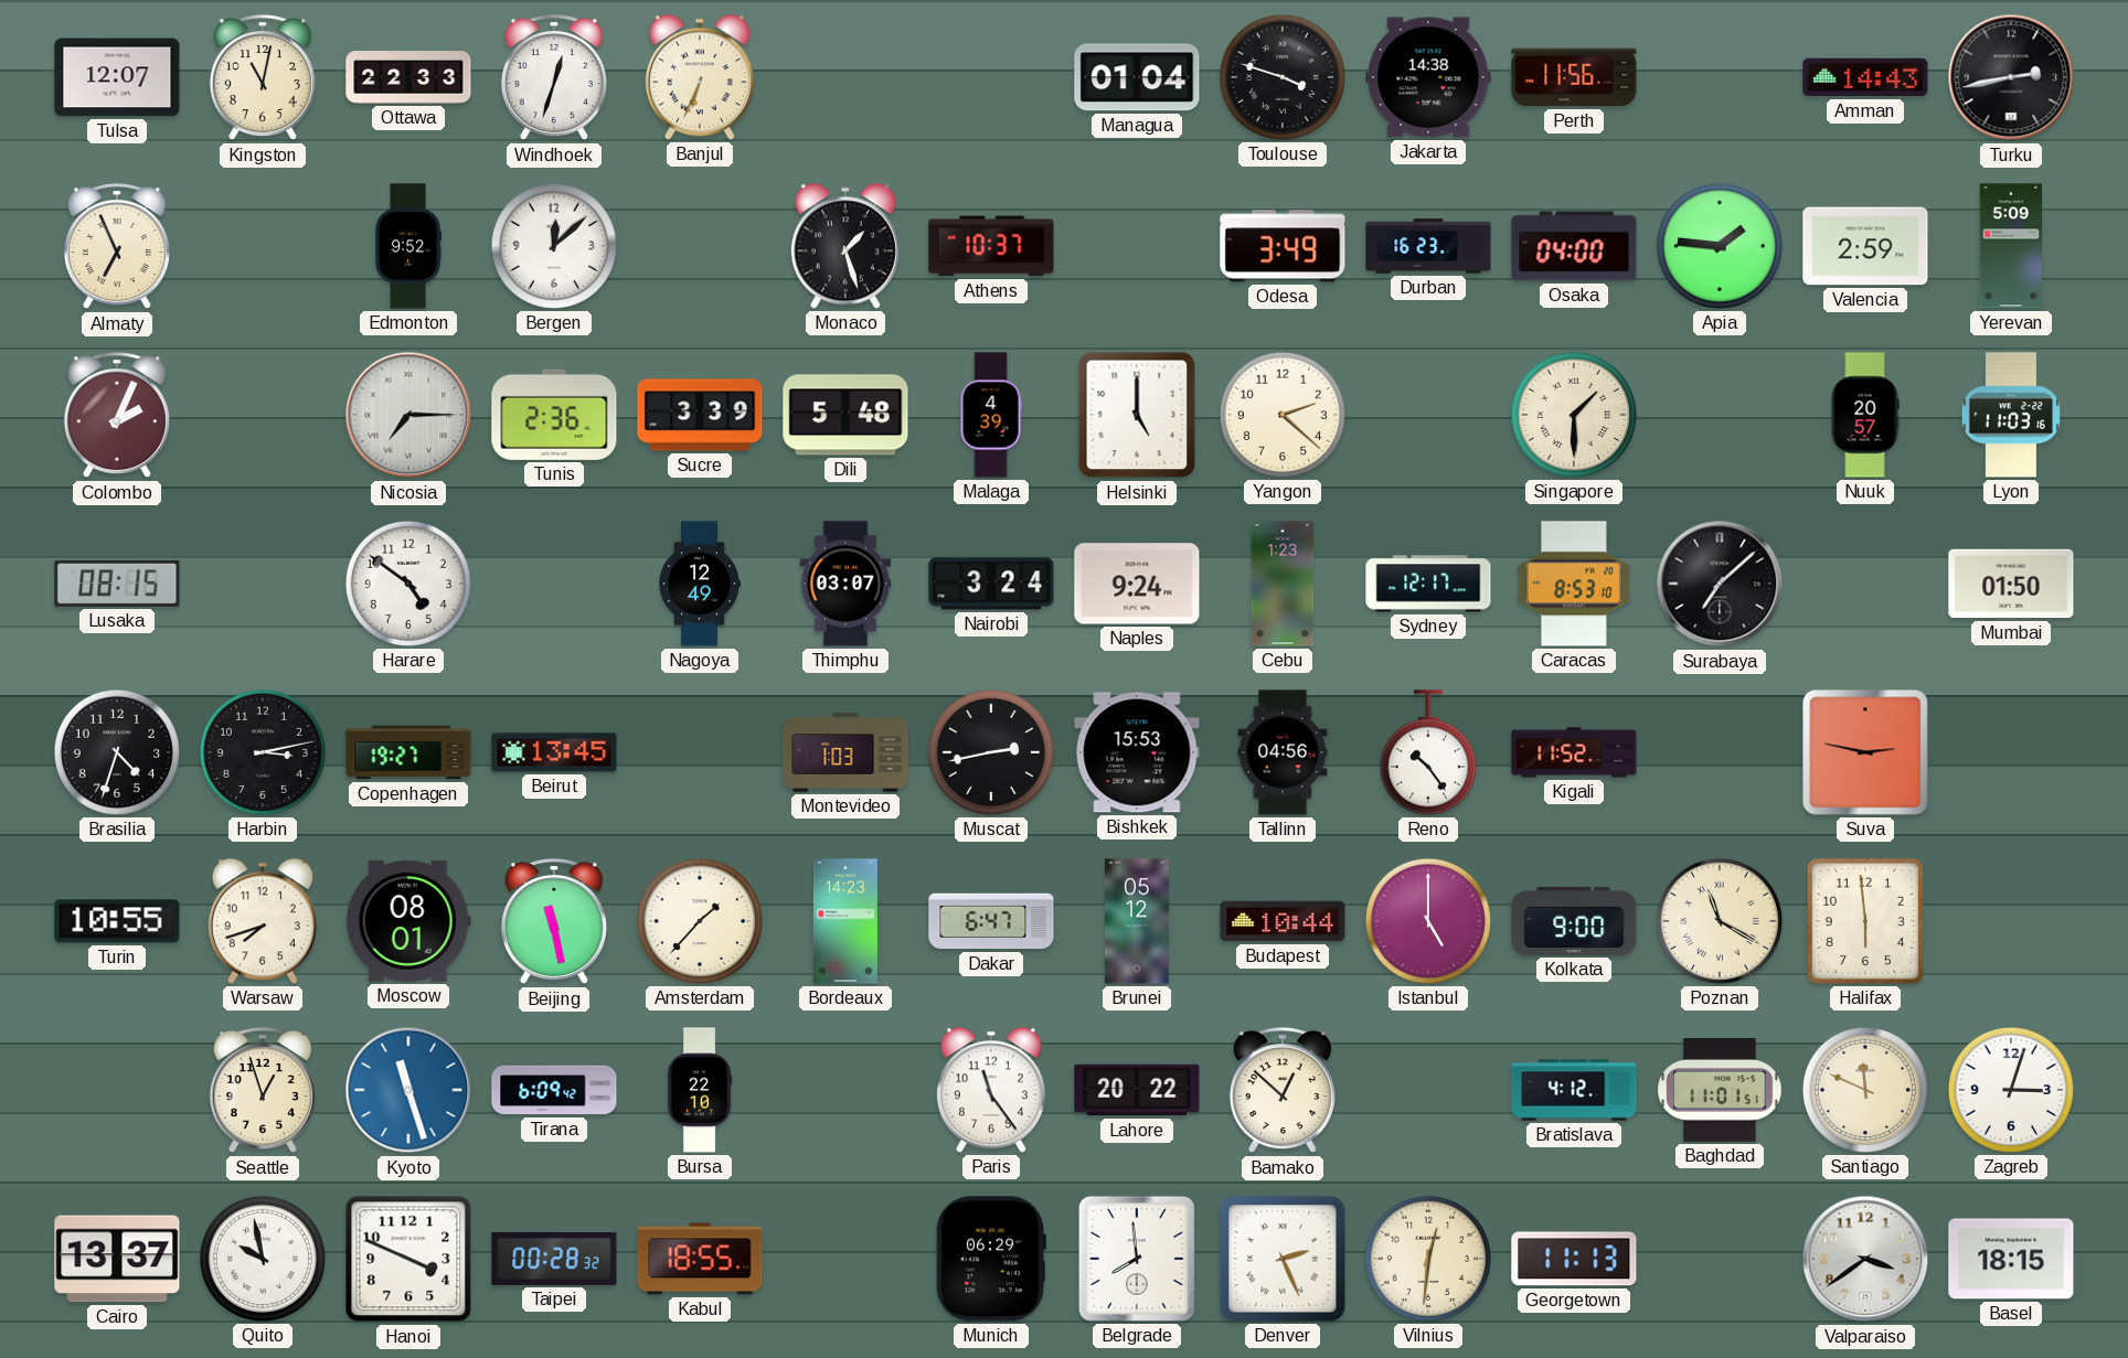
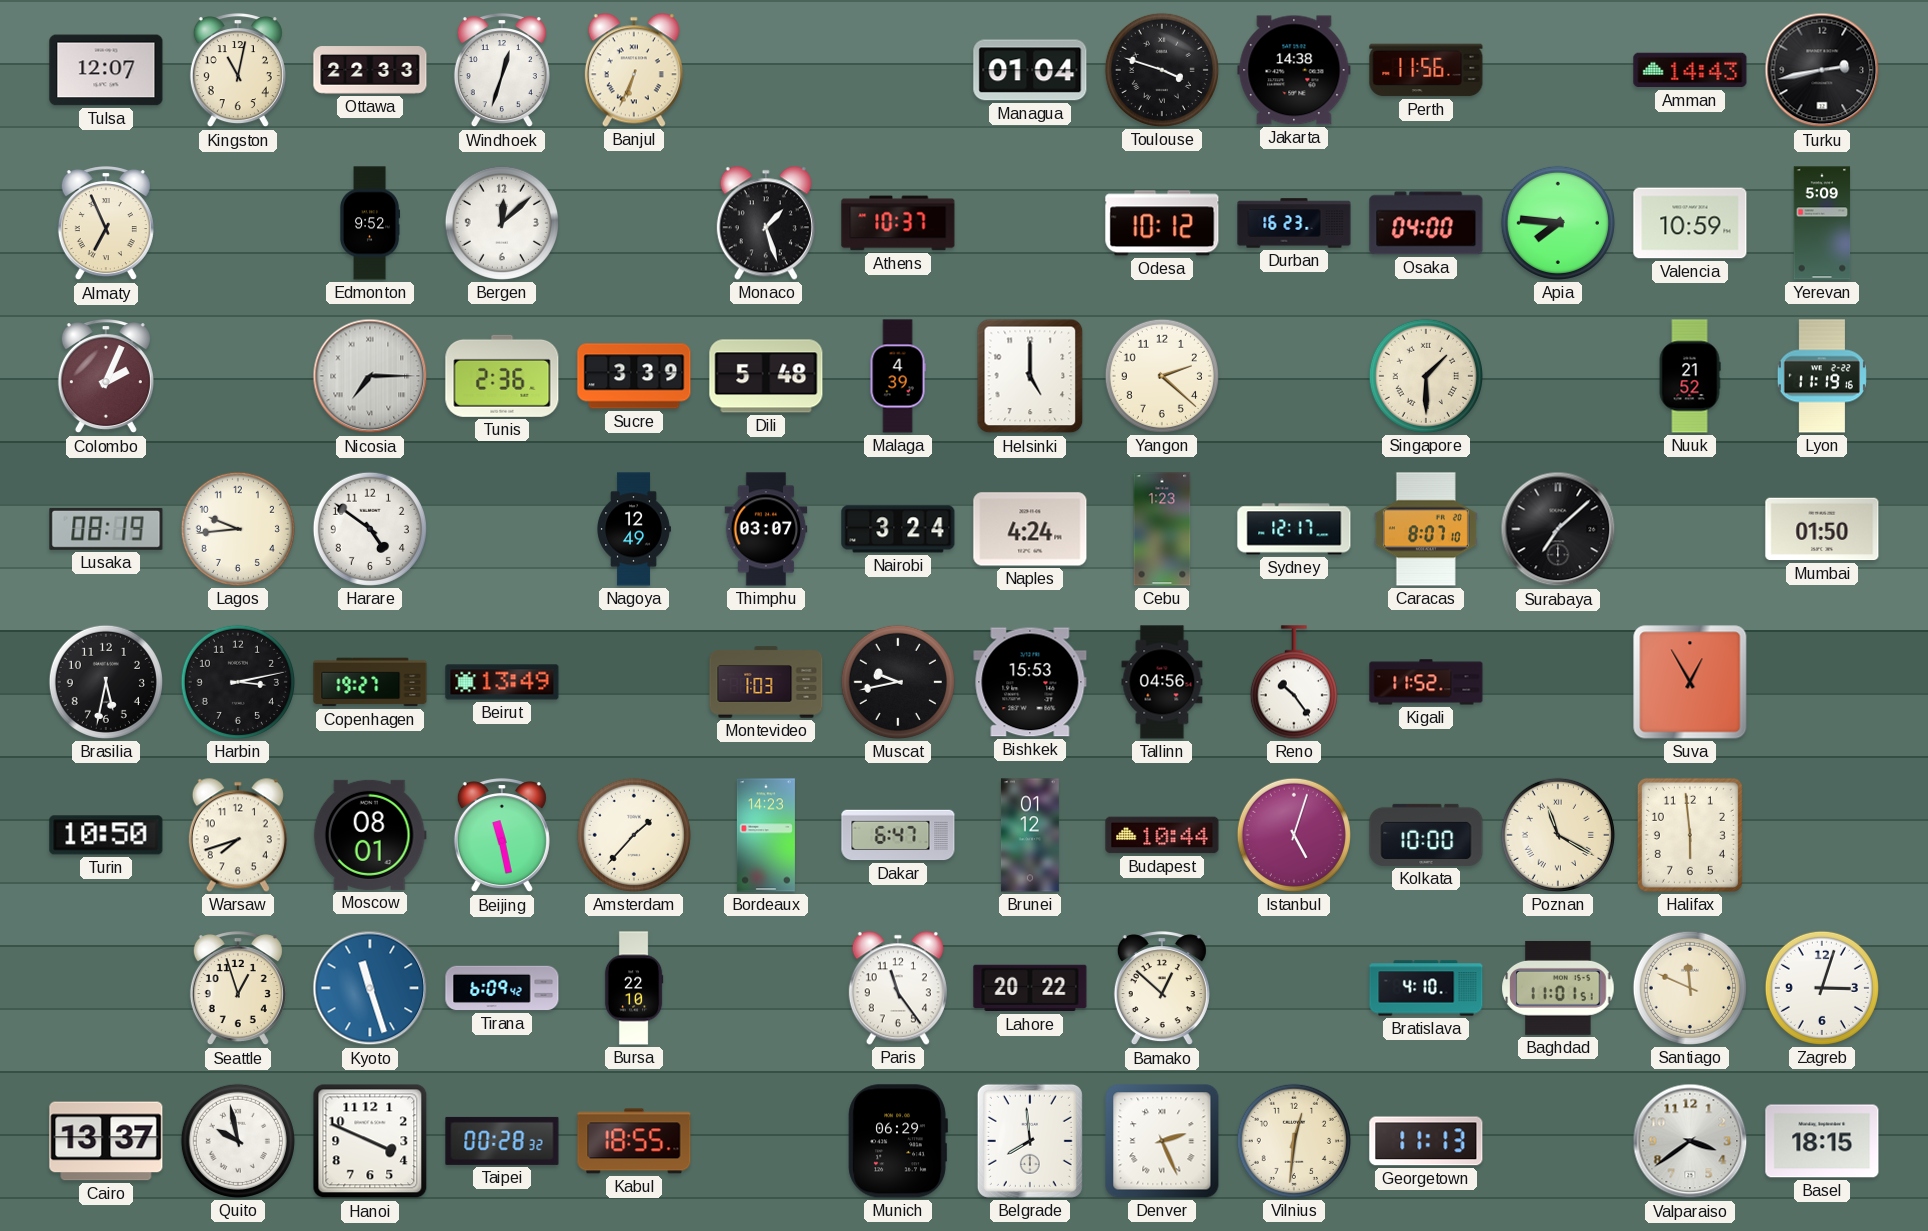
Odesa: 3:49 -> 10:12
Apia: 1:46 -> 7:46
Valencia: 2:59 -> 10:59
Nuuk: 20:57 -> 21:52
Lyon: 11:03 -> 11:19
Lusaka: 08:15 -> 08:19
Lagos: none -> 9:44
Naples: 9:24 -> 4:24
Caracas: 8:53 -> 8:07
Brasilia: 4:33 -> 5:32
Beirut: 13:45 -> 13:49
Muscat: 2:43 -> 9:43
Suva: 2:47 -> 12:55
Turin: 10:55 -> 10:50
Brunei: 05:12 -> 01:12
Istanbul: 5:00 -> 5:03
Kolkata: 9:00 -> 10:00
Bratislava: 4:12 -> 4:10
